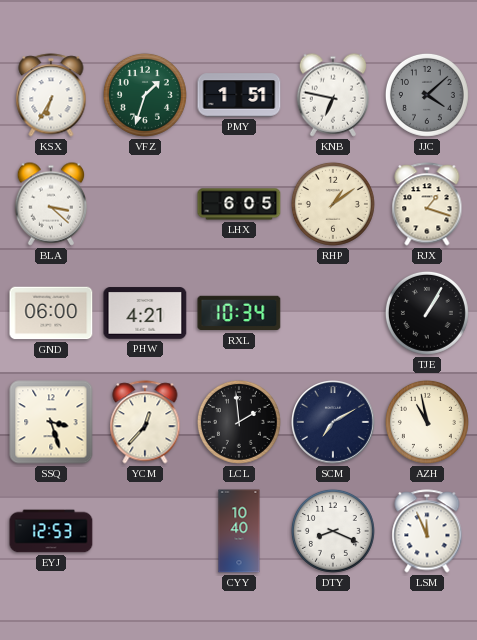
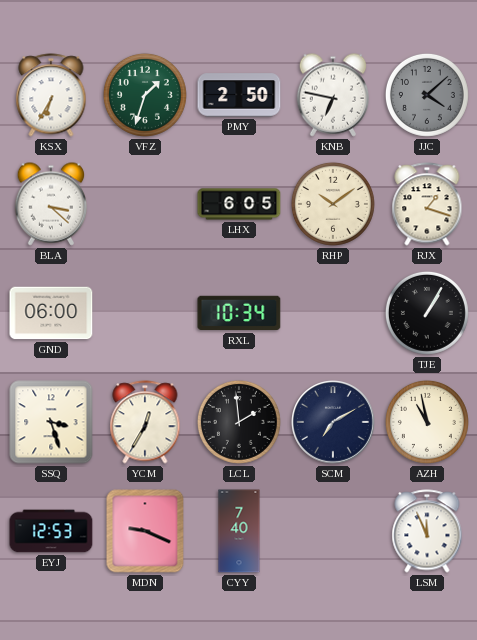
PMY: 1:51 -> 2:50
RHP: 1:09 -> 10:09
PHW: 4:21 -> none
YCM: 12:37 -> 12:35
MDN: none -> 9:19
CYY: 10:40 -> 7:40
DTY: 8:19 -> none
